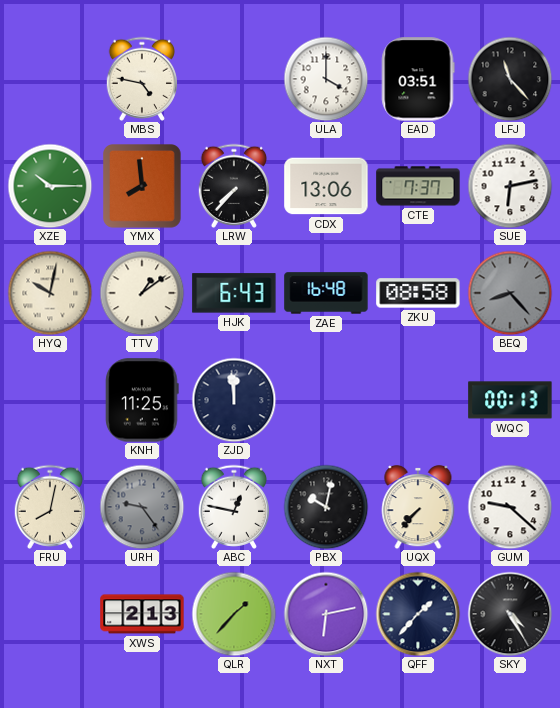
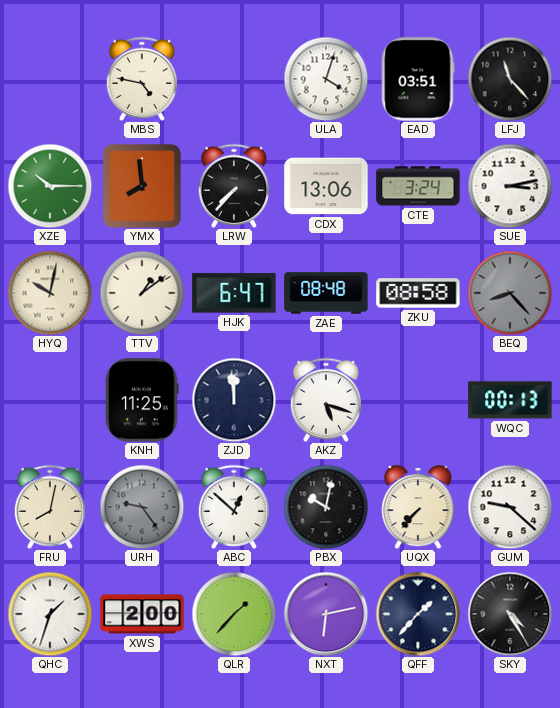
ULA: 4:00 -> 4:03
CTE: 7:37 -> 3:24
SUE: 6:13 -> 3:13
HJK: 6:43 -> 6:47
ZAE: 16:48 -> 08:48
AKZ: none -> 5:18
ABC: 12:47 -> 12:52
QHC: none -> 1:33
XWS: 2:13 -> 2:00
